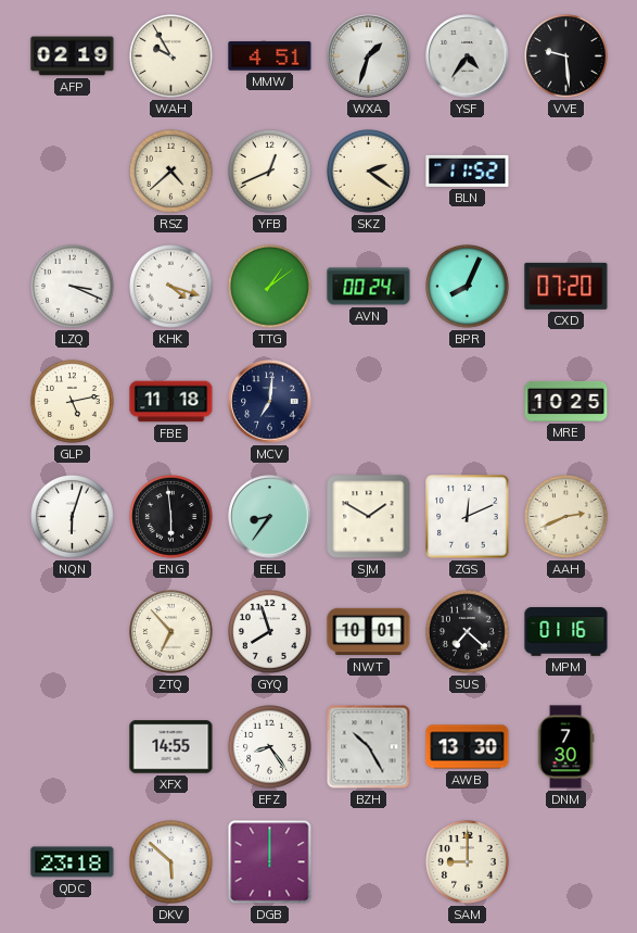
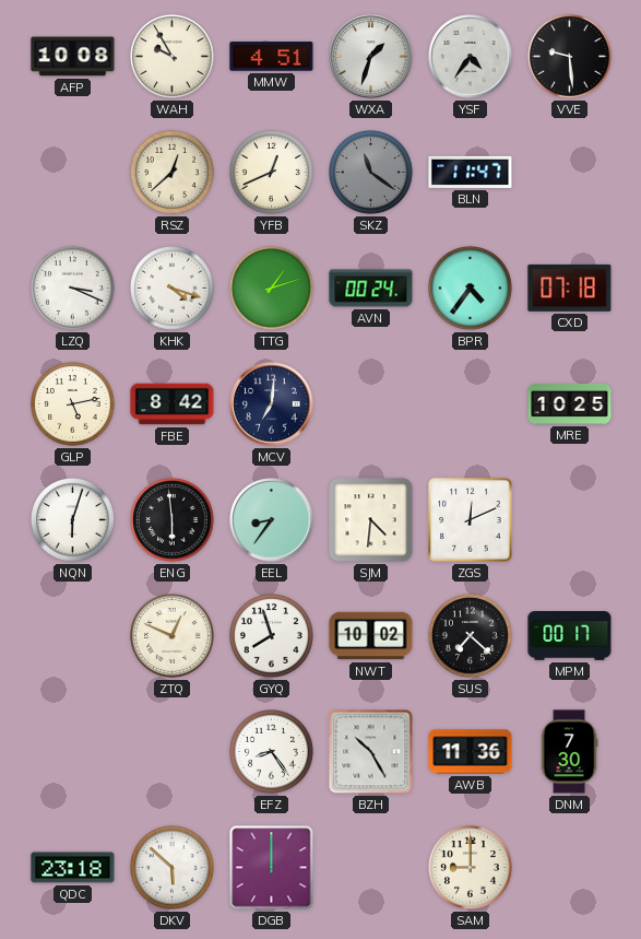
AFP: 02:19 -> 10:08
RSZ: 4:38 -> 12:38
SKZ: 2:21 -> 11:21
SKZ dial: cream -> grey
BLN: 11:52 -> 11:47
TTG: 1:09 -> 1:12
BPR: 8:04 -> 4:36
CXD: 07:20 -> 07:18
FBE: 11:18 -> 8:42
SJM: 1:50 -> 4:31
AAH: 2:41 -> none
ZTQ: 6:53 -> 12:49
NWT: 10:01 -> 10:02
MPM: 01:16 -> 00:17
XFX: 14:55 -> none
AWB: 13:30 -> 11:36
